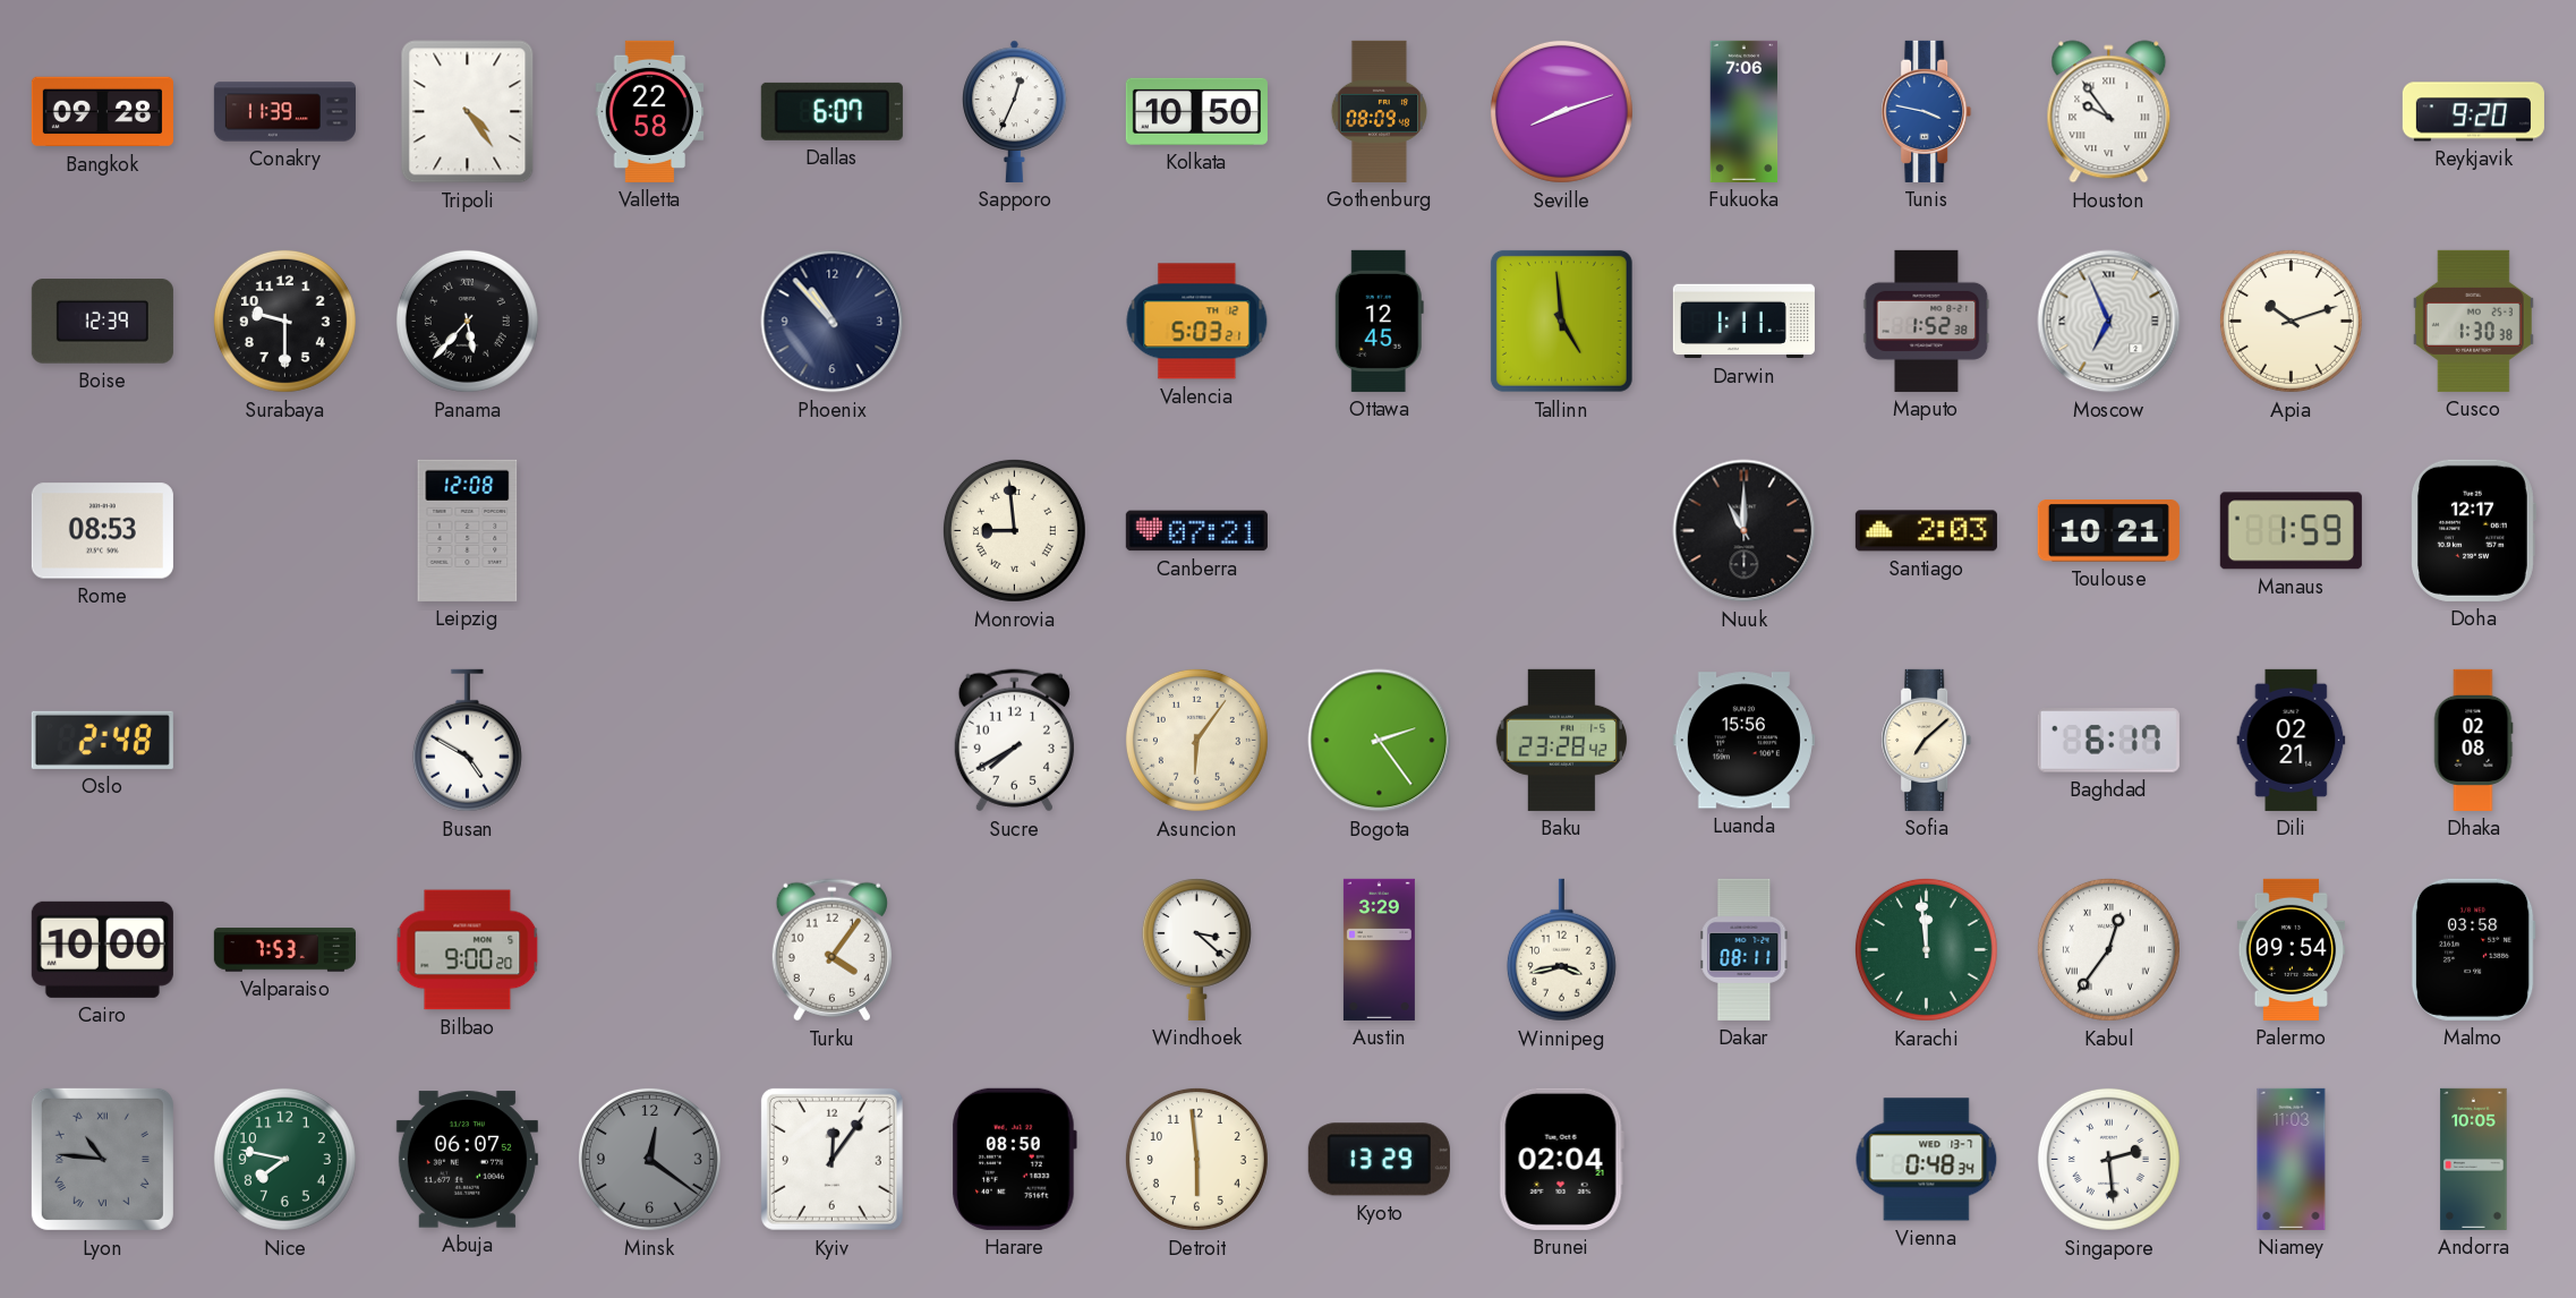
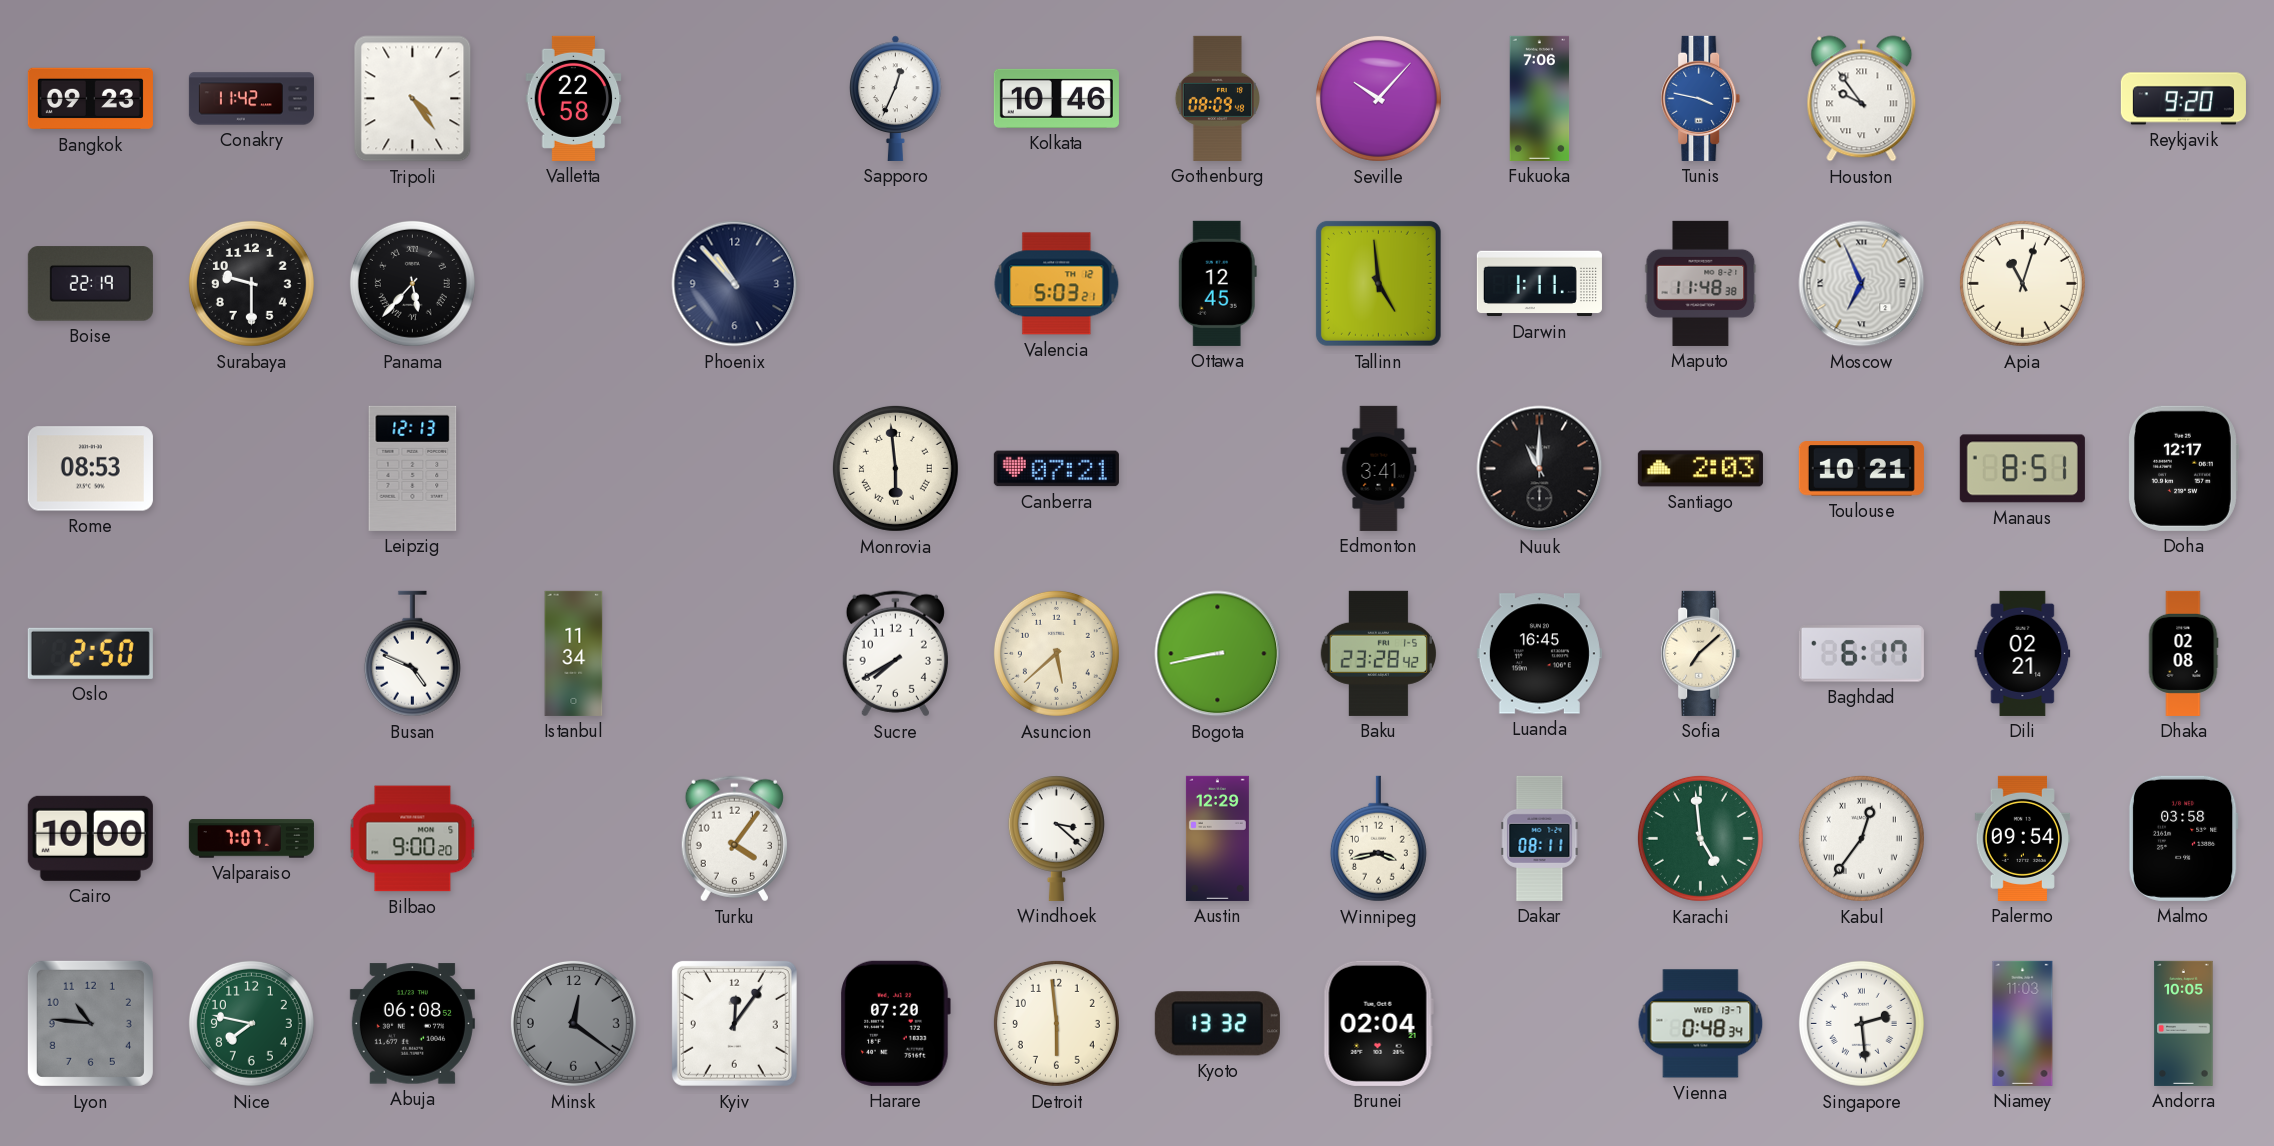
Bangkok: 09:28 -> 09:23
Conakry: 11:39 -> 11:42
Dallas: 6:07 -> none
Kolkata: 10:50 -> 10:46
Seville: 8:12 -> 10:07
Boise: 12:39 -> 22:19
Maputo: 1:52 -> 11:48
Apia: 10:12 -> 11:03
Cusco: 1:30 -> none
Leipzig: 12:08 -> 12:13
Monrovia: 8:59 -> 5:59
Edmonton: none -> 3:41
Manaus: 1:59 -> 8:51
Oslo: 2:48 -> 2:50
Busan: 4:50 -> 4:49
Istanbul: none -> 11:34
Asuncion: 6:06 -> 5:38
Bogota: 2:24 -> 8:43
Luanda: 15:56 -> 16:45
Valparaiso: 7:53 -> 7:07
Austin: 3:29 -> 12:29
Karachi: 11:59 -> 4:59
Lyon numerals: Roman -> Arabic
Abuja: 06:07 -> 06:08
Harare: 08:50 -> 07:20
Kyoto: 13:29 -> 13:32
